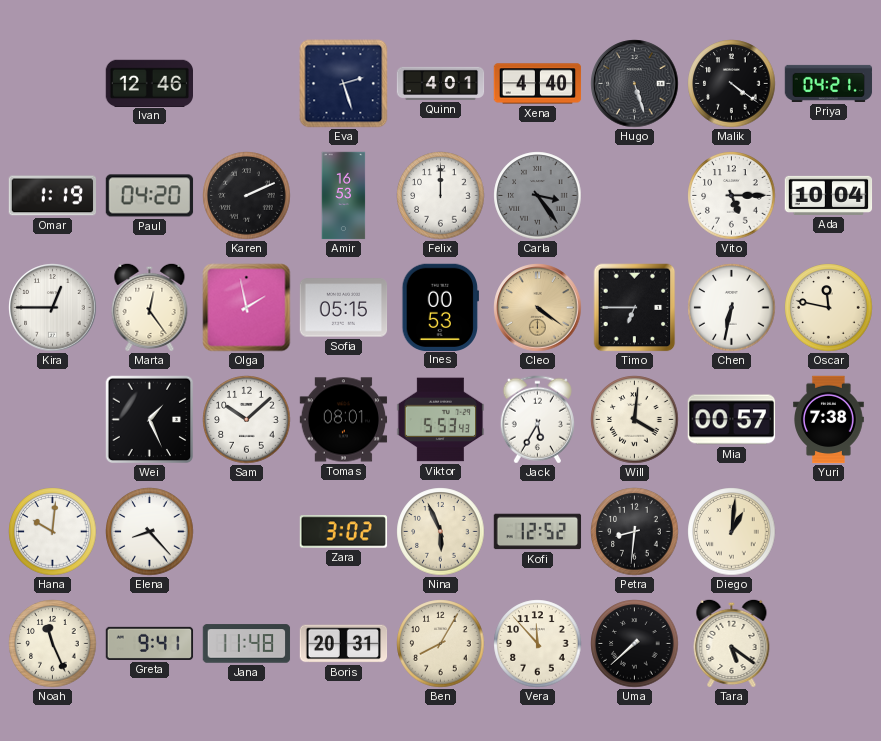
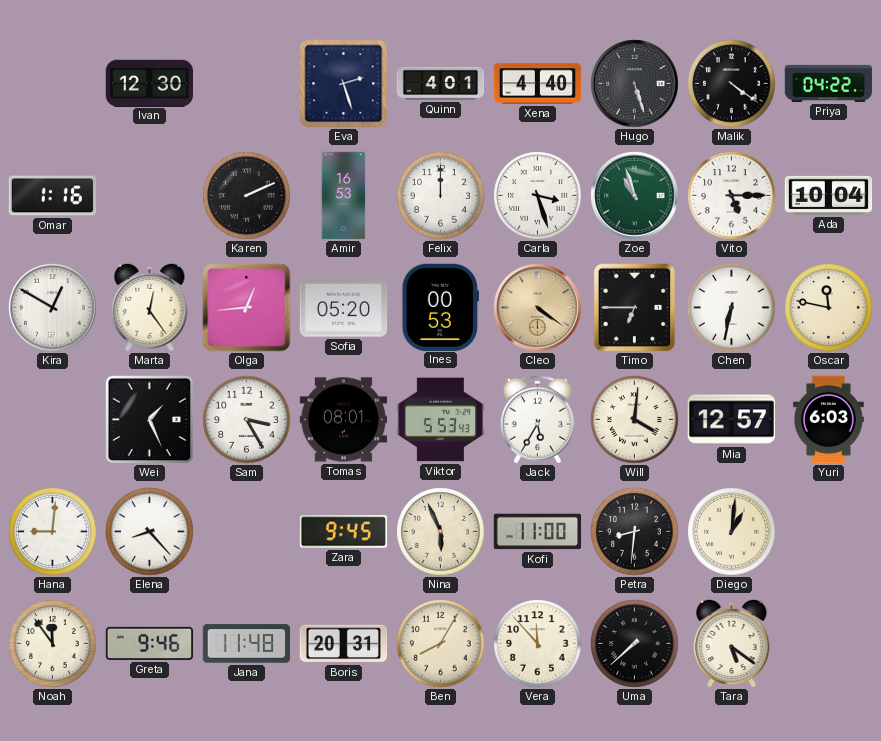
Ivan: 12:46 -> 12:30
Priya: 04:21 -> 04:22
Omar: 1:19 -> 1:16
Paul: 04:20 -> none
Carla: 3:24 -> 3:27
Carla dial: grey -> white
Zoe: none -> 10:57
Kira: 12:45 -> 12:50
Olga: 1:58 -> 12:44
Sofia: 05:15 -> 05:20
Sam: 10:08 -> 3:25
Mia: 00:57 -> 12:57
Yuri: 7:38 -> 6:03
Hana: 10:01 -> 9:01
Zara: 3:02 -> 9:45
Kofi: 12:52 -> 11:00
Noah: 11:26 -> 11:54
Greta: 9:41 -> 9:46
